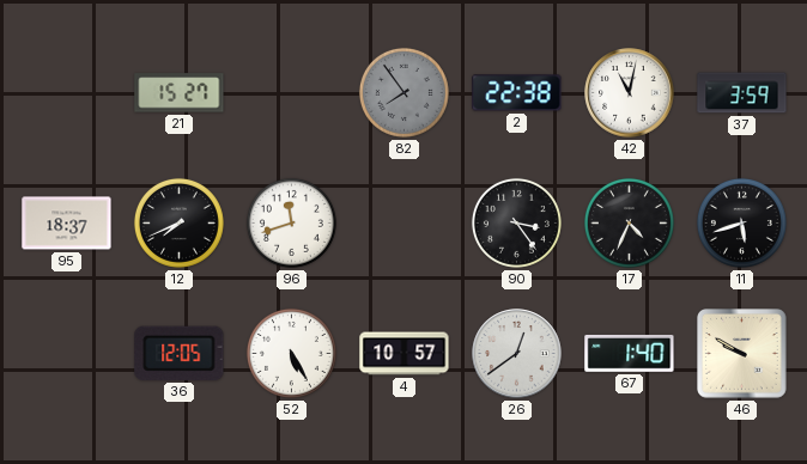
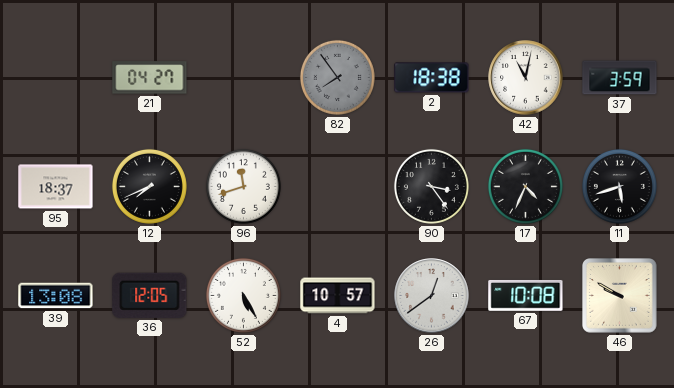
21: 15:27 -> 04:27
2: 22:38 -> 18:38
39: none -> 13:08
67: 1:40 -> 10:08
